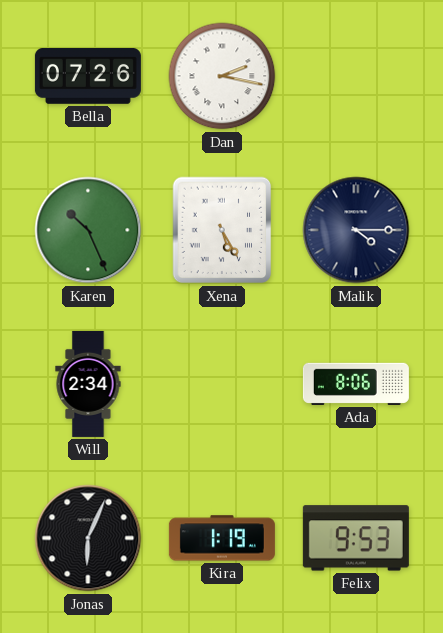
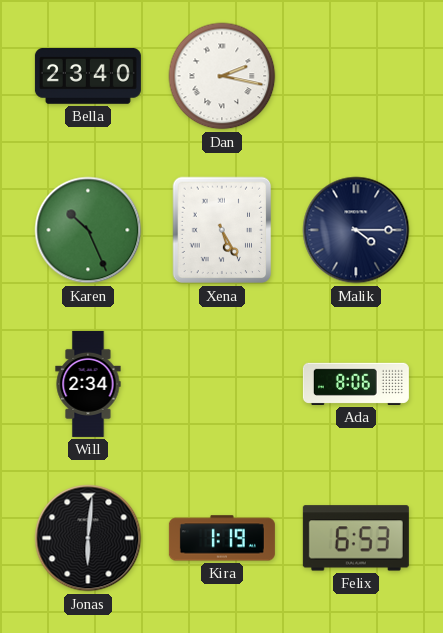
Bella: 07:26 -> 23:40
Jonas: 6:04 -> 6:01
Felix: 9:53 -> 6:53
